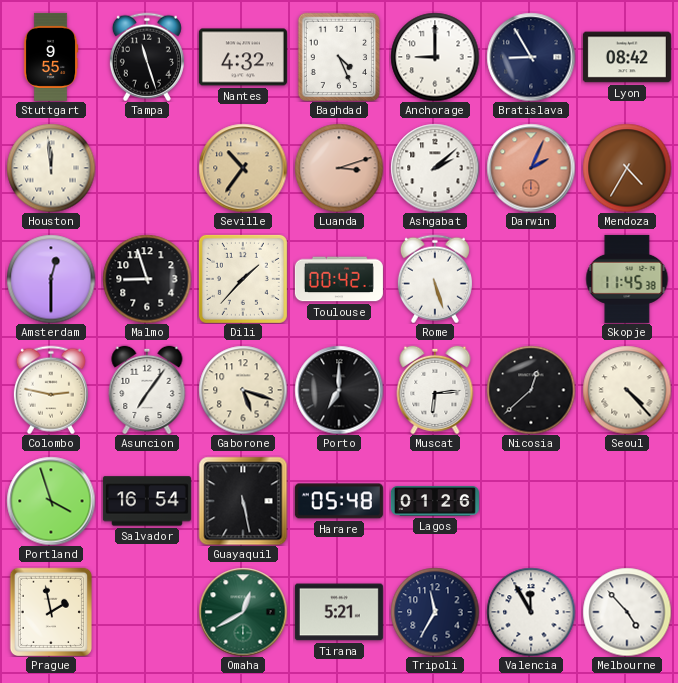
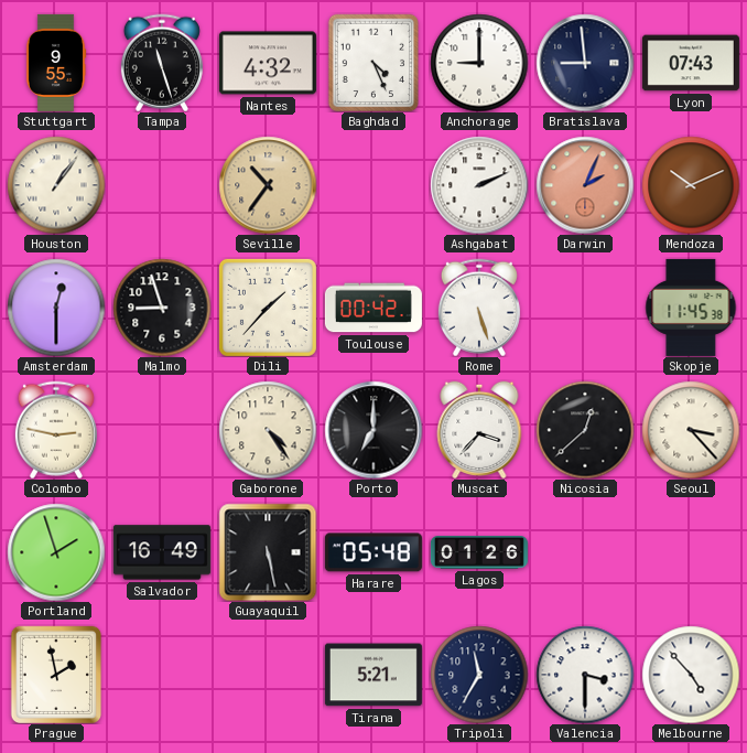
Bratislava: 8:55 -> 8:59
Lyon: 08:42 -> 07:43
Houston: 11:59 -> 1:06
Luanda: 3:12 -> none
Ashgabat: 2:08 -> 2:11
Mendoza: 4:35 -> 10:11
Asuncion: 7:06 -> none
Gaborone: 5:18 -> 4:24
Muscat: 6:14 -> 3:37
Seoul: 4:23 -> 3:23
Portland: 3:57 -> 1:57
Salvador: 16:54 -> 16:49
Omaha: 12:40 -> none
Valencia: 11:55 -> 3:30
